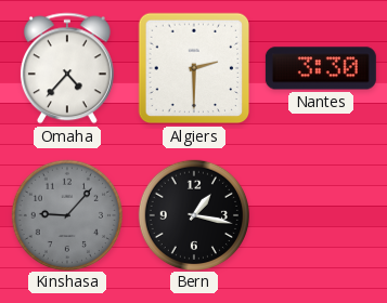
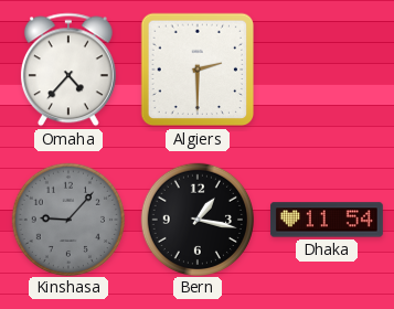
Nantes: 3:30 -> none
Dhaka: none -> 11:54
